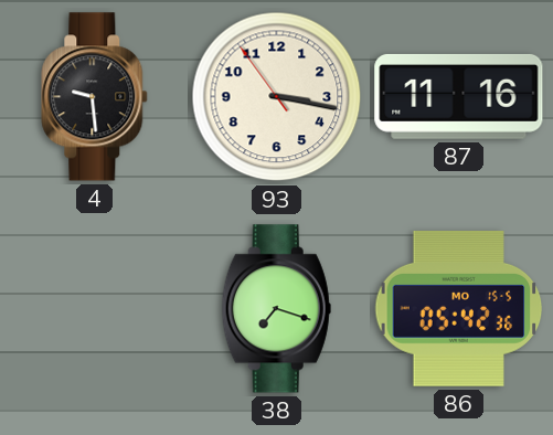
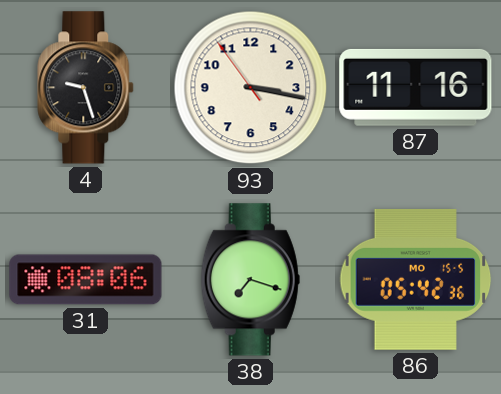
4: 9:29 -> 9:27
31: none -> 08:06
